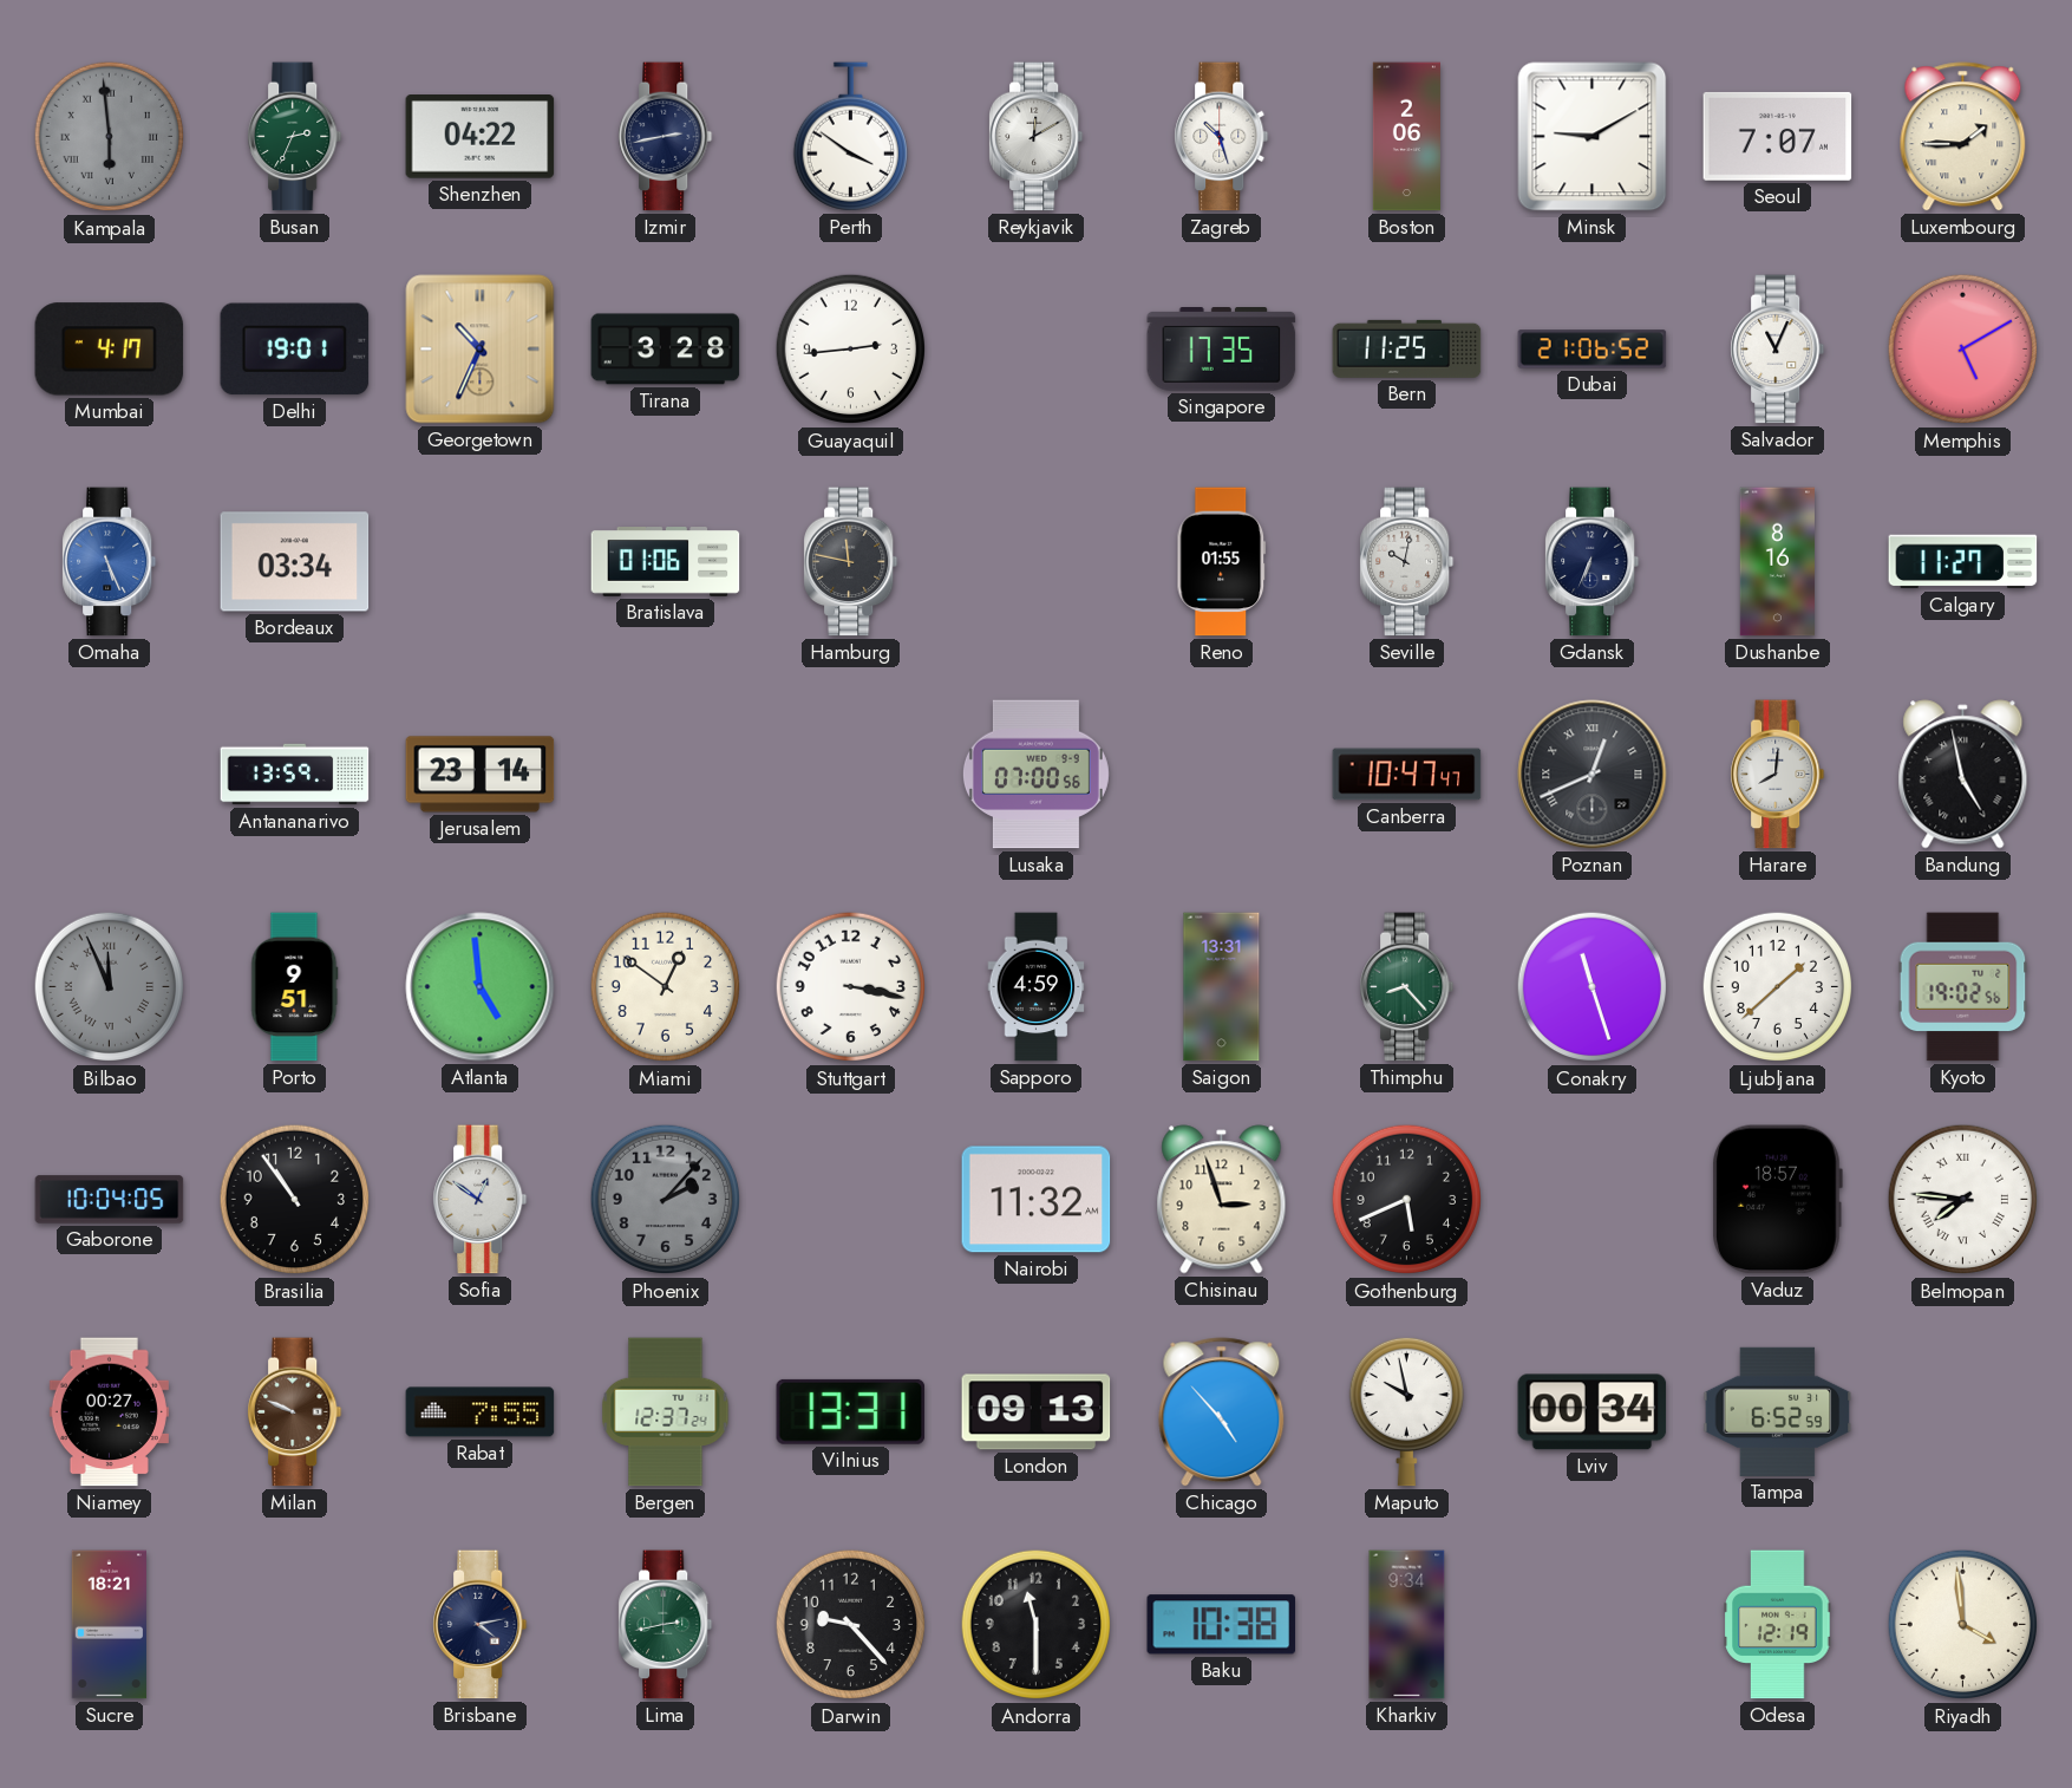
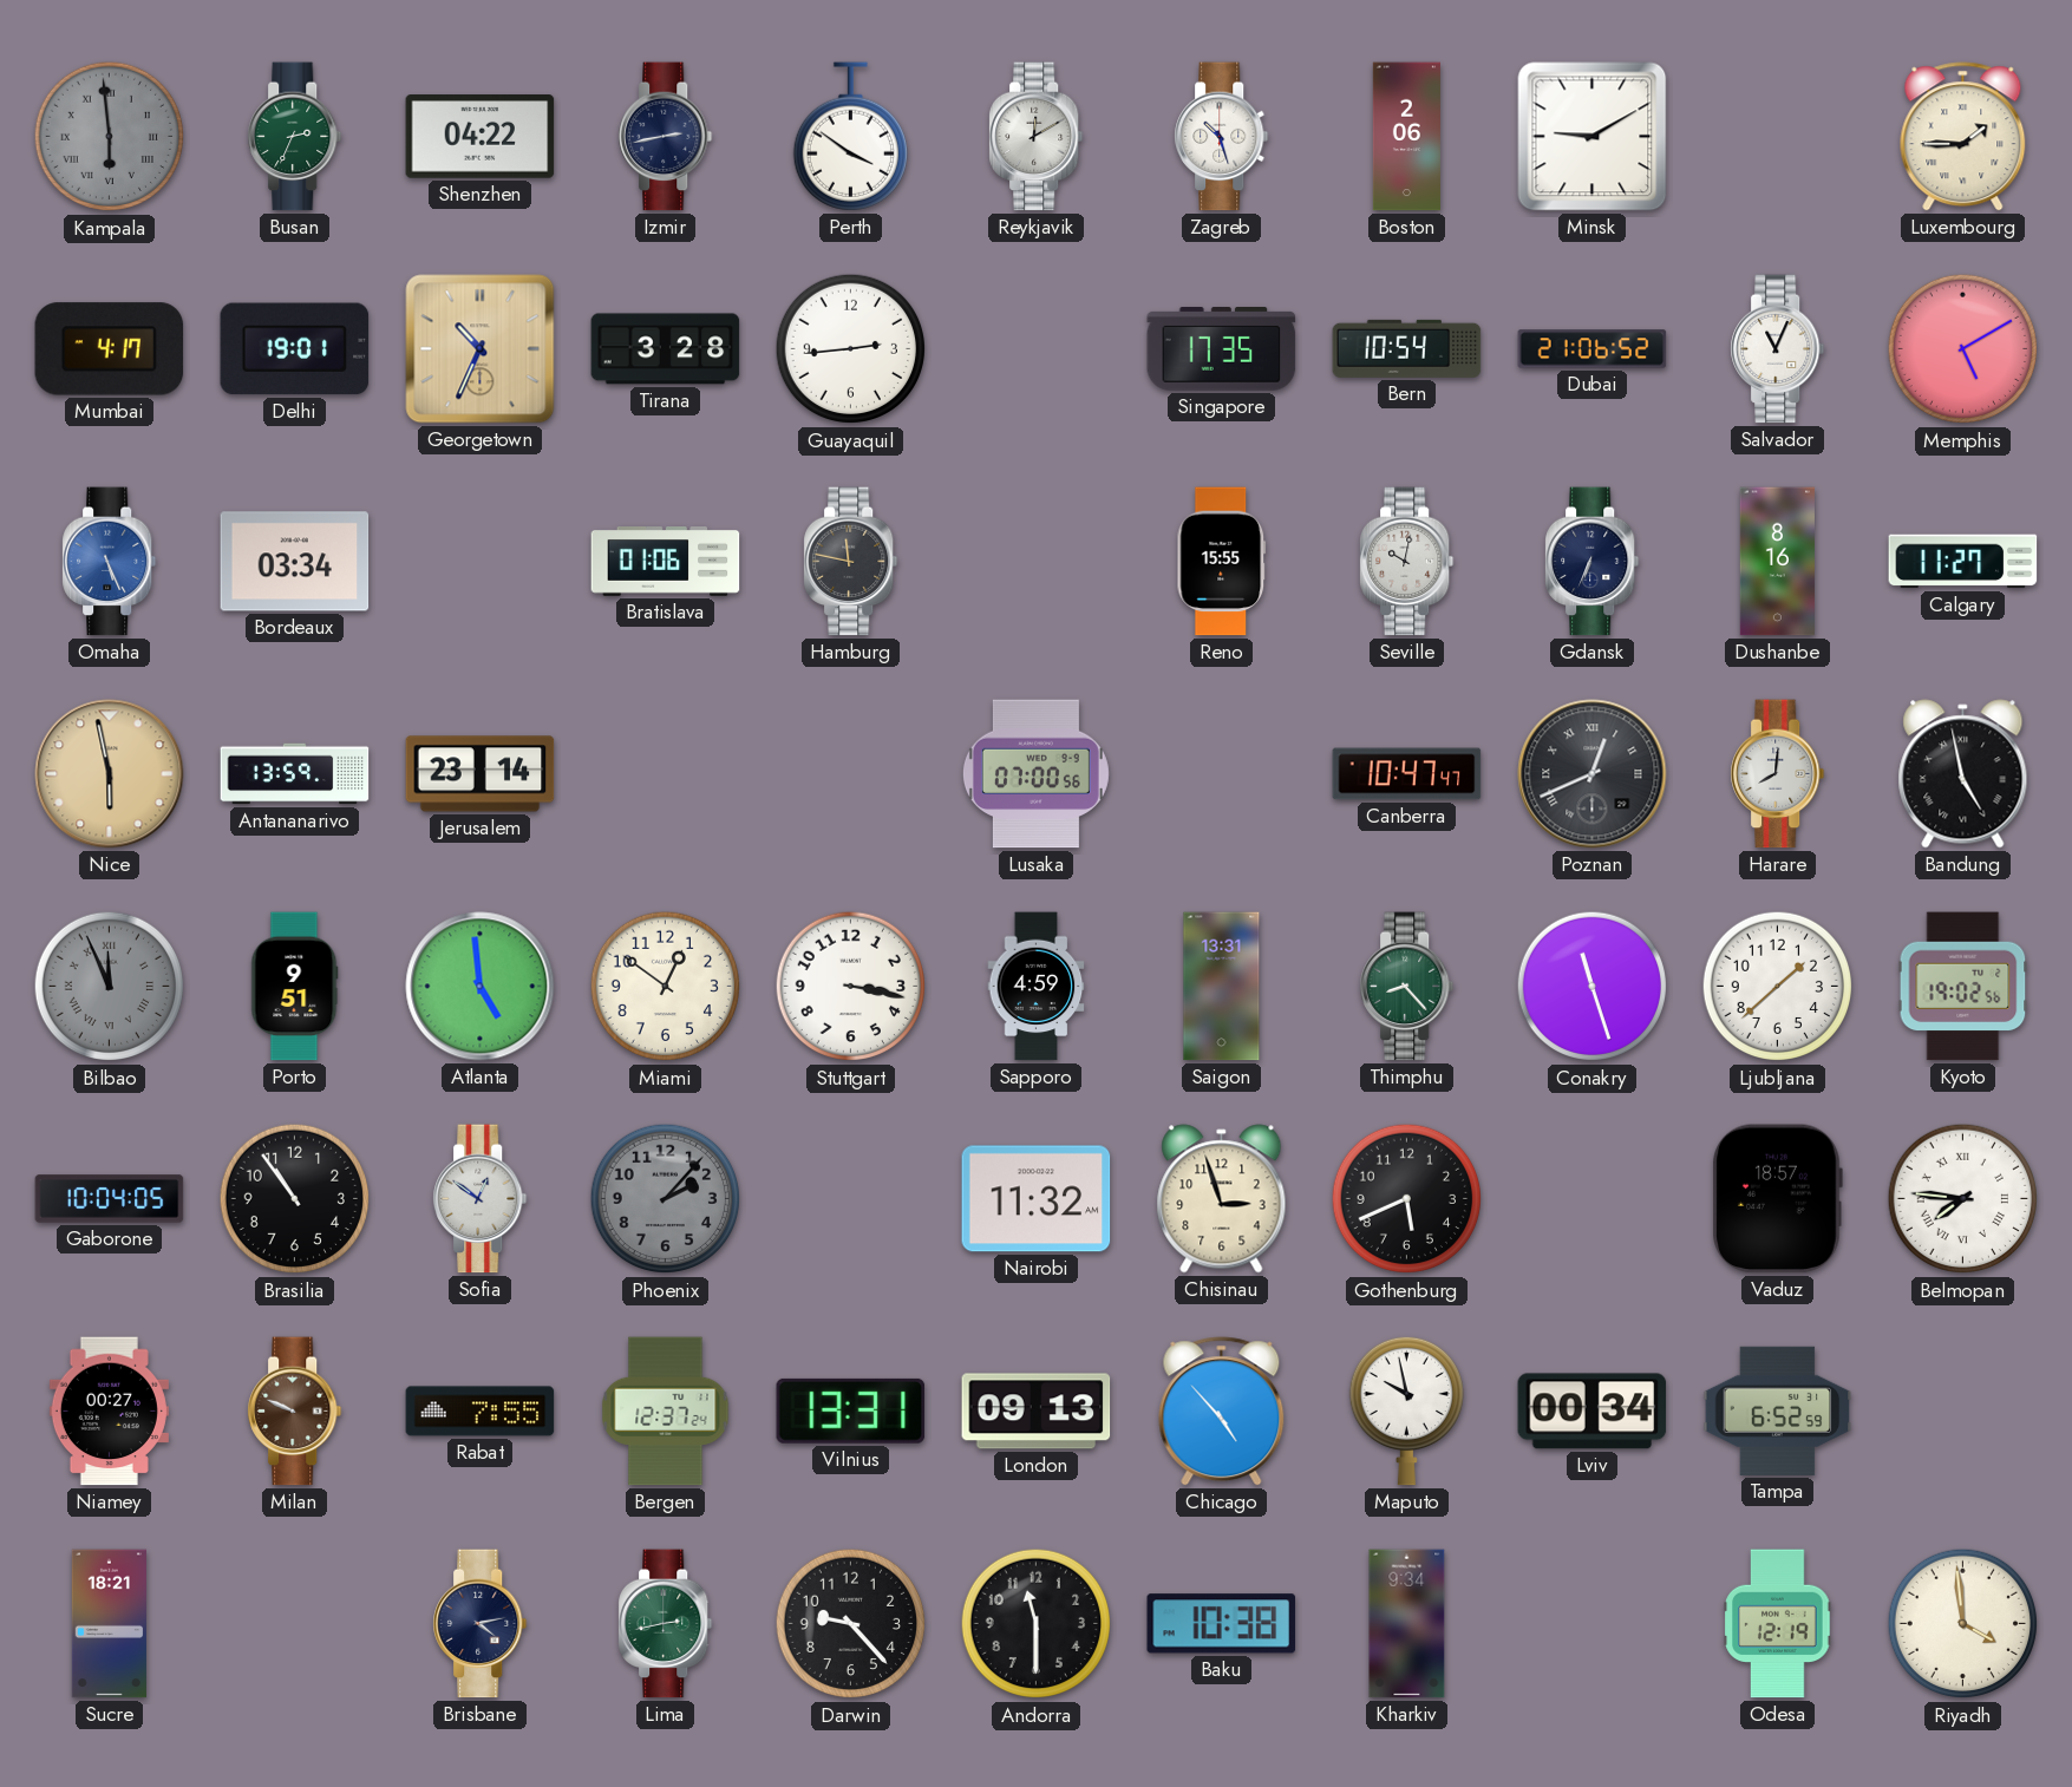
Seoul: 7:07 -> none
Bern: 11:25 -> 10:54
Reno: 01:55 -> 15:55
Nice: none -> 5:58
